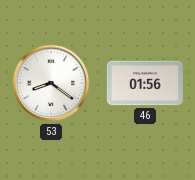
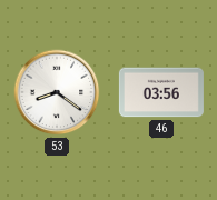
46: 01:56 -> 03:56
